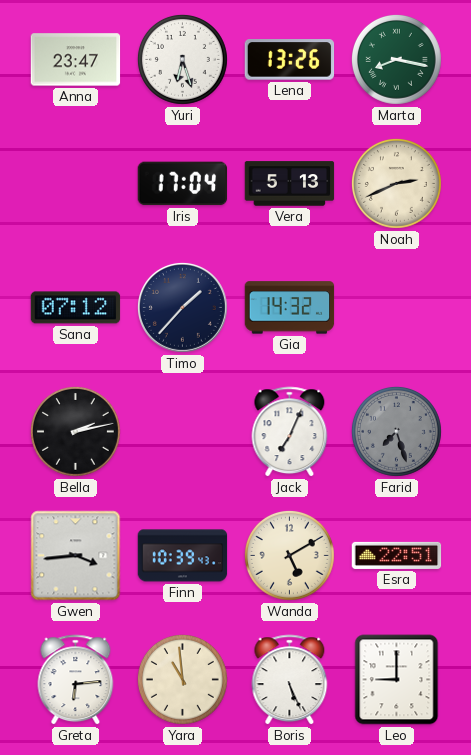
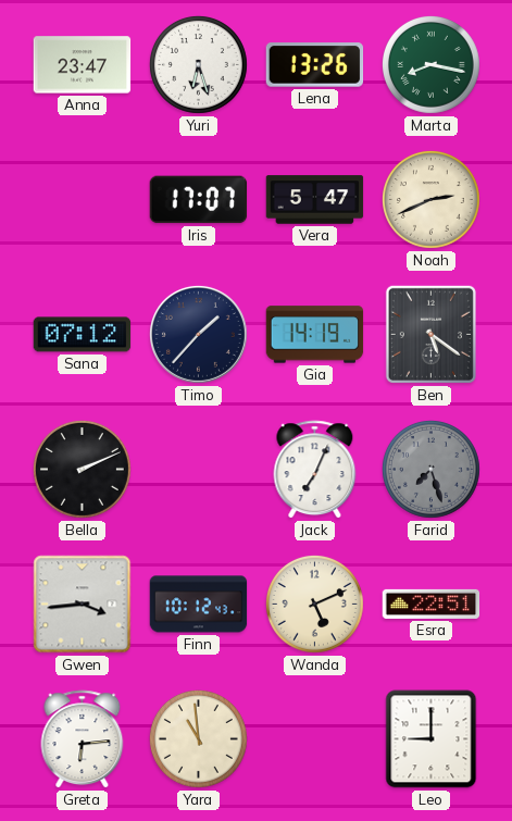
Iris: 17:04 -> 17:07
Vera: 5:13 -> 5:47
Gia: 14:32 -> 14:19
Ben: none -> 5:21
Bella: 2:13 -> 2:11
Finn: 10:39 -> 10:12
Wanda: 5:10 -> 5:11
Boris: 5:26 -> none
